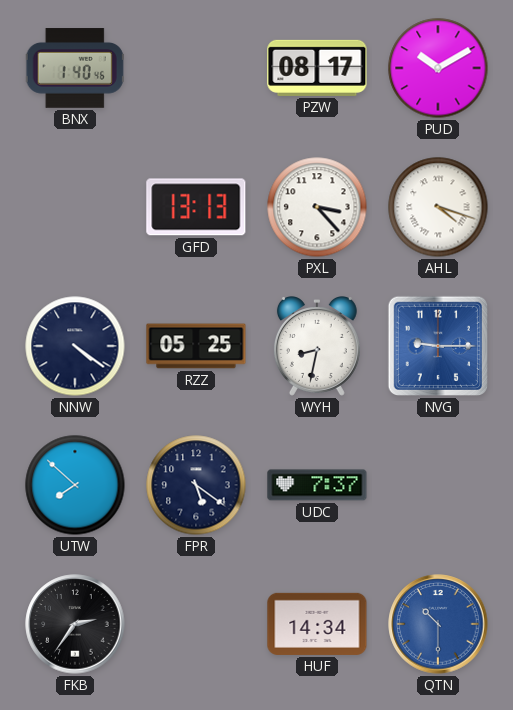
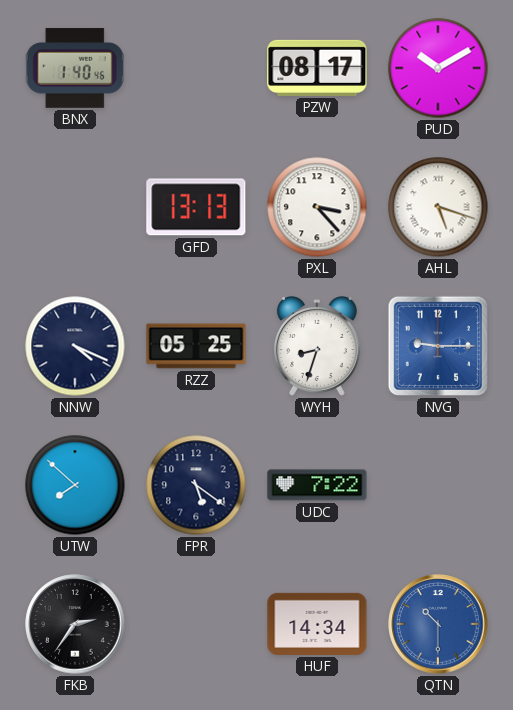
AHL: 4:18 -> 5:18
NNW: 4:21 -> 4:19
WYH: 8:32 -> 8:33
UDC: 7:37 -> 7:22
